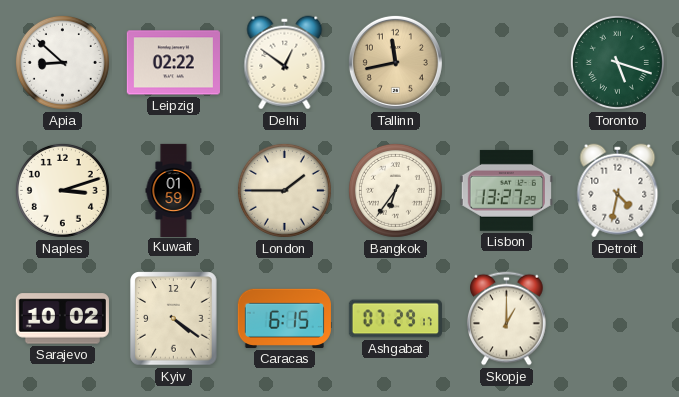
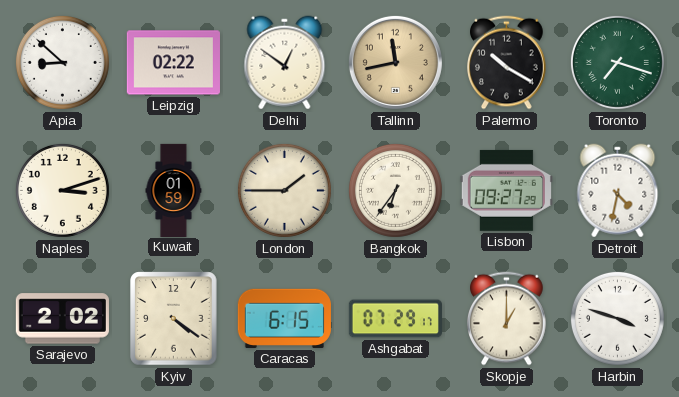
Palermo: none -> 10:20
Toronto: 5:18 -> 7:18
Lisbon: 13:27 -> 09:27
Sarajevo: 10:02 -> 2:02
Harbin: none -> 3:48
